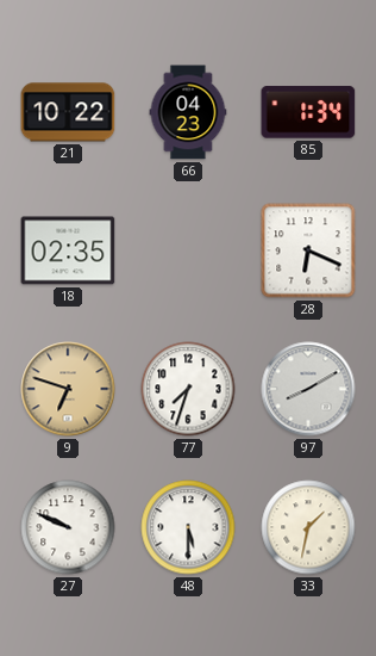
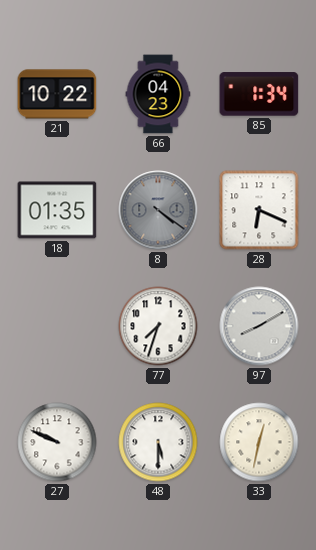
18: 02:35 -> 01:35
8: none -> 4:21
9: 6:48 -> none
33: 1:32 -> 12:32
